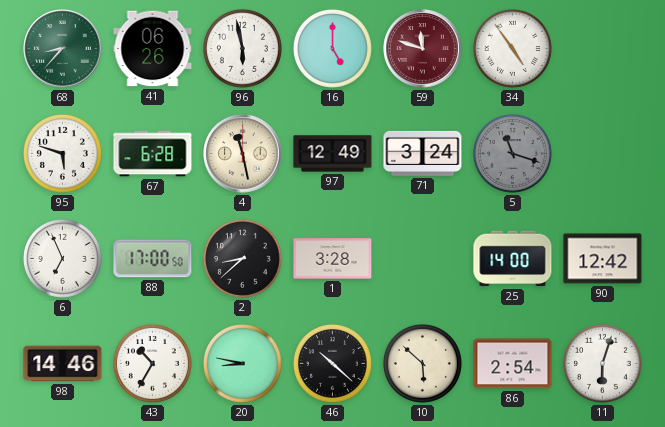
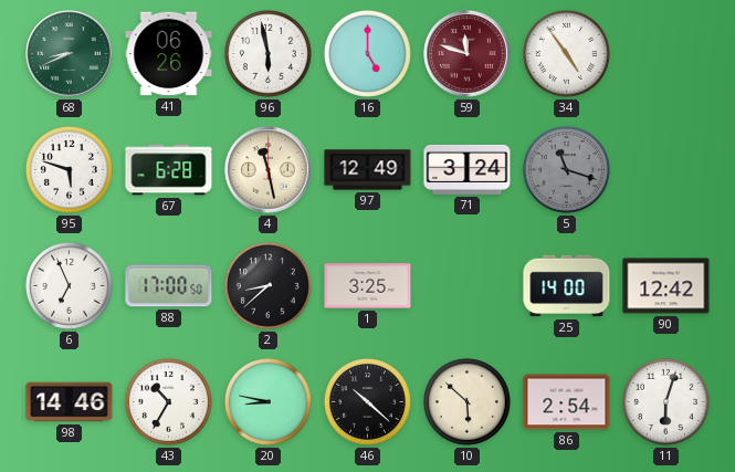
68: 8:37 -> 8:41
1: 3:28 -> 3:25
